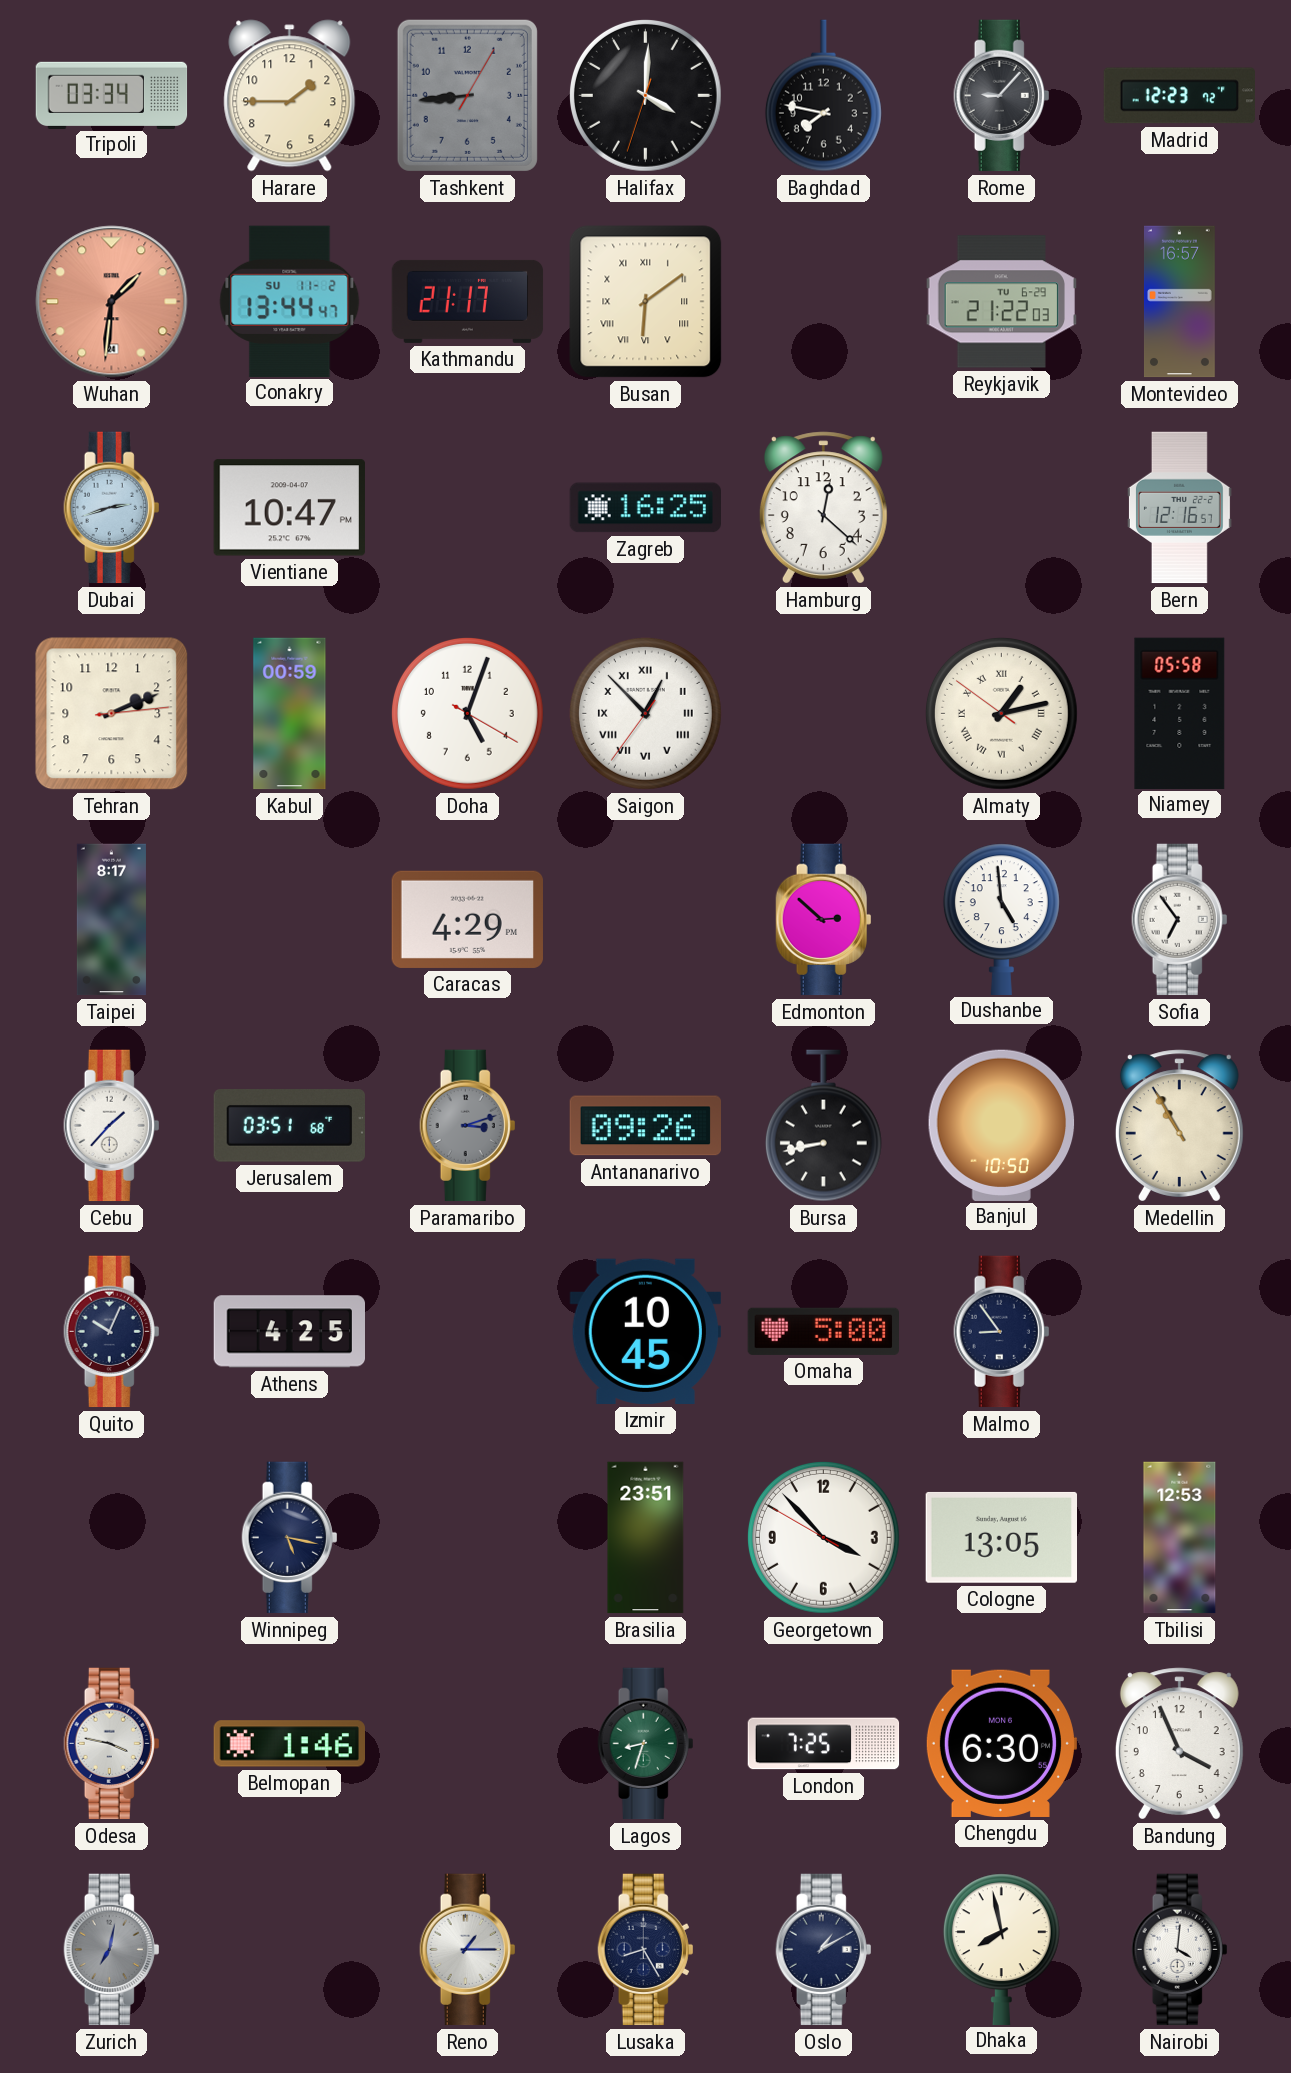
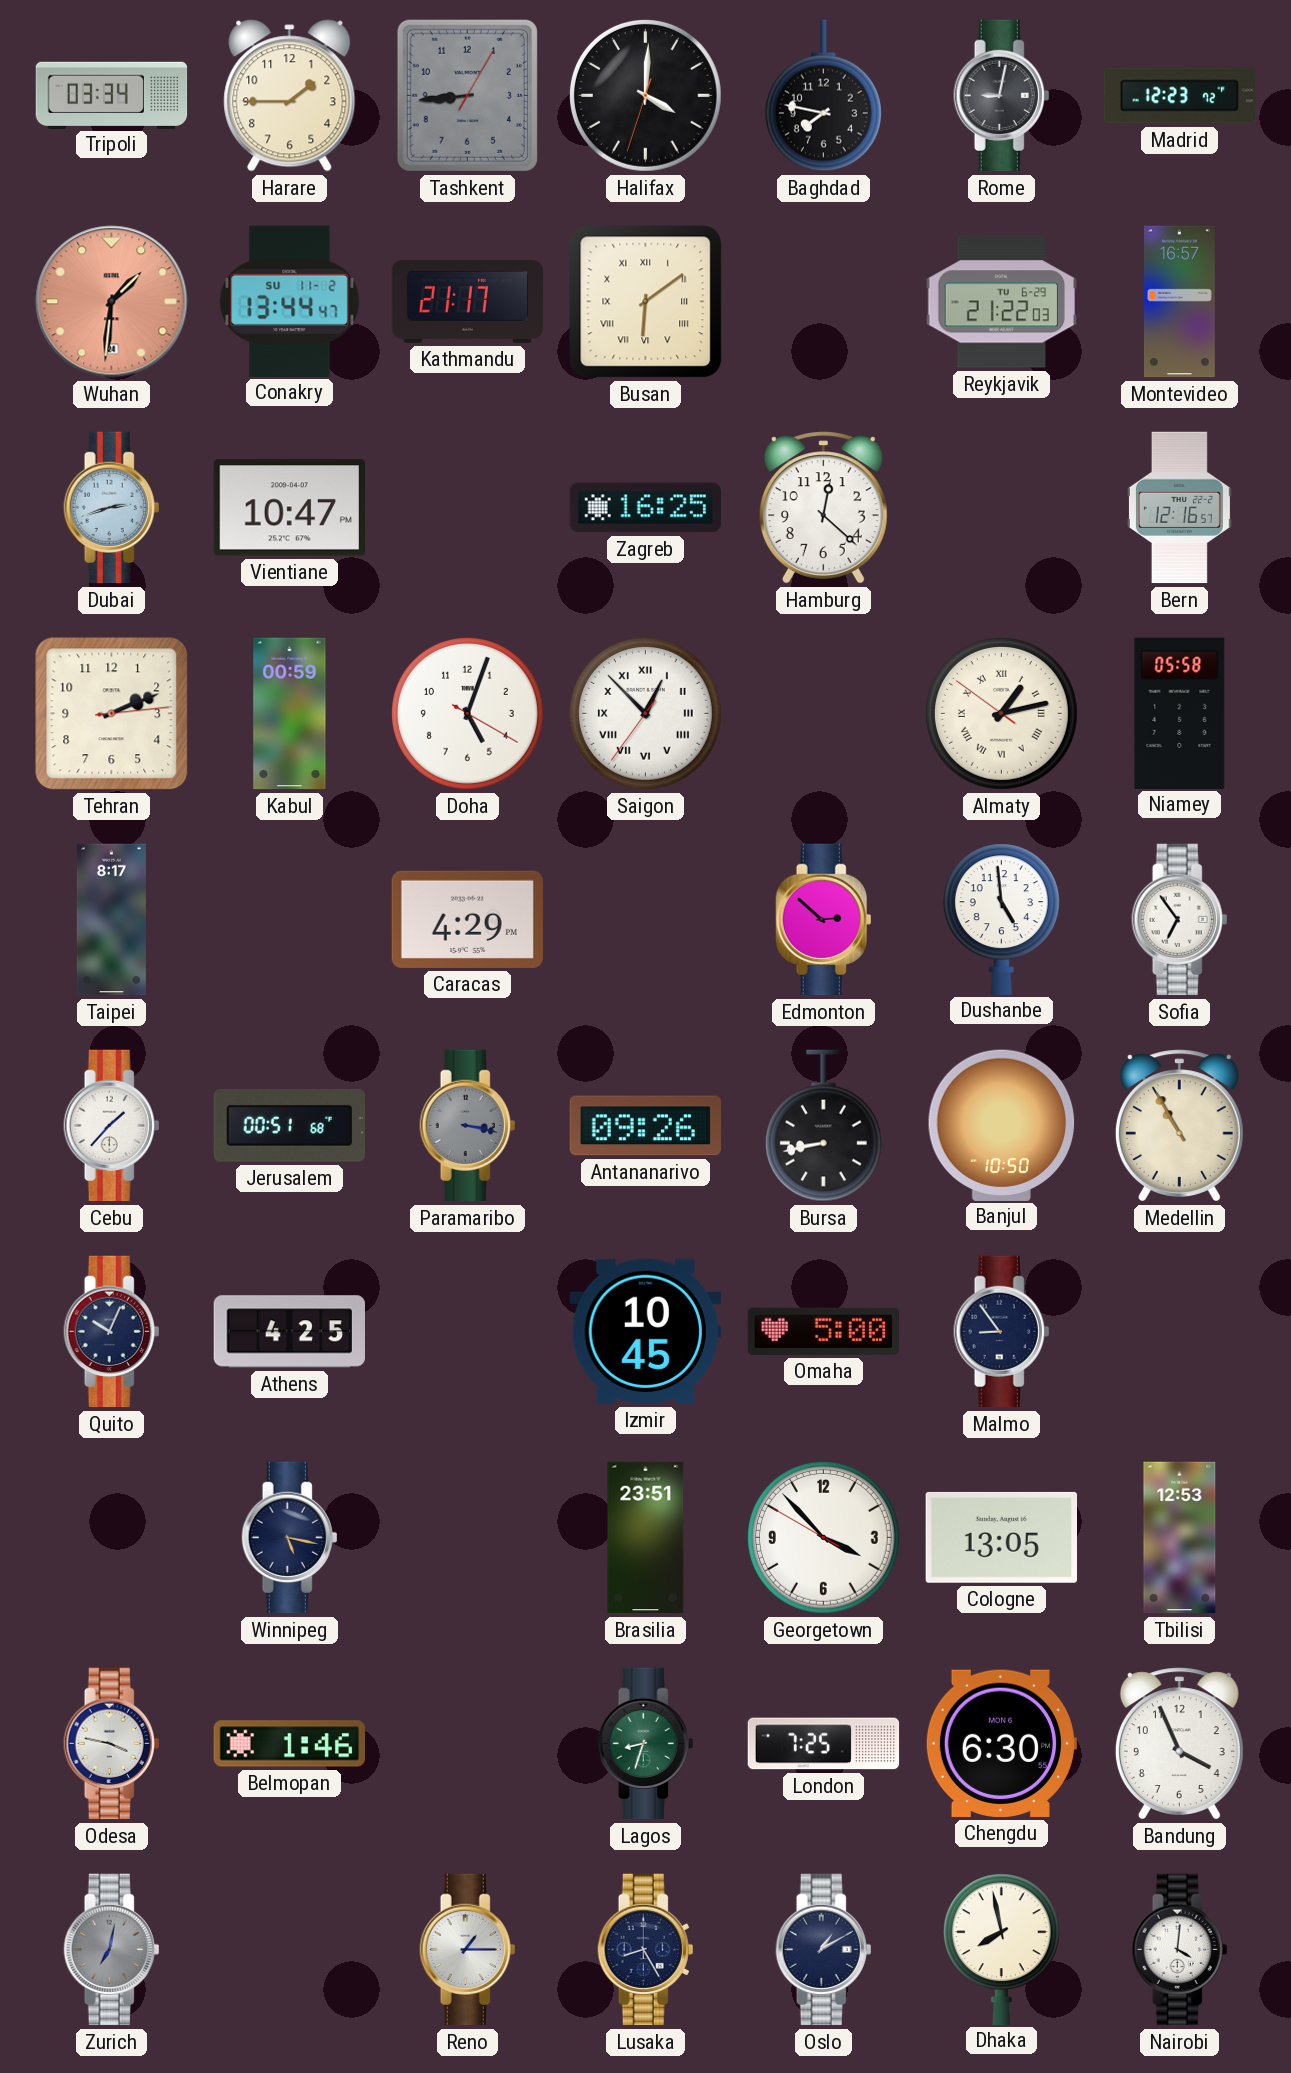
Rome: 9:07 -> 9:02
Jerusalem: 03:51 -> 00:51
Paramaribo: 3:12 -> 3:17
